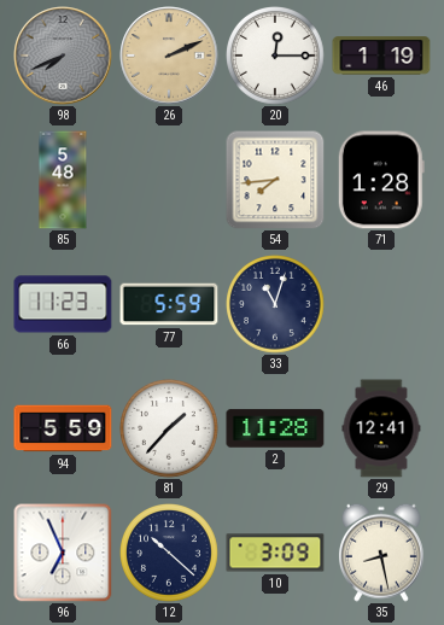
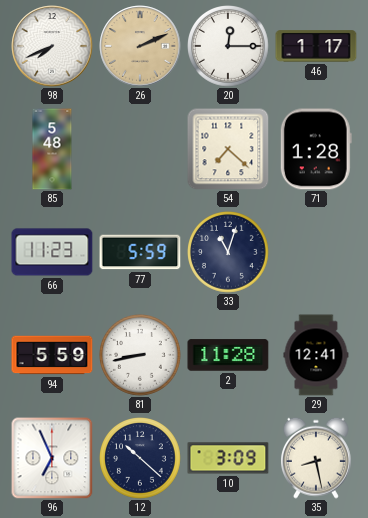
98 dial: grey -> white
46: 1:19 -> 1:17
54: 7:44 -> 7:22
81: 1:37 -> 8:43
